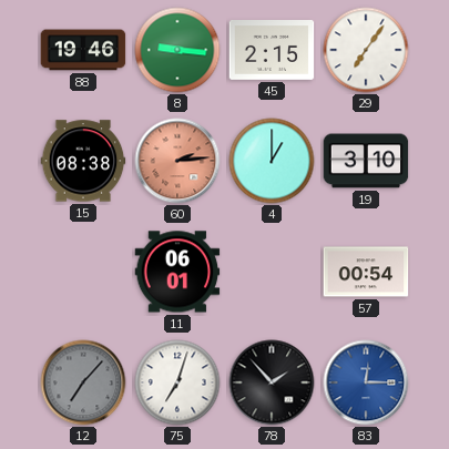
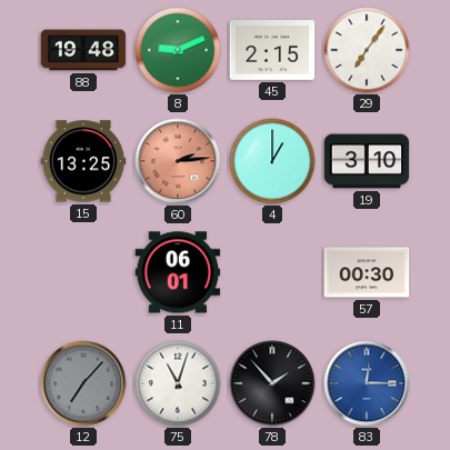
88: 19:46 -> 19:48
8: 9:16 -> 9:11
15: 08:38 -> 13:25
57: 00:54 -> 00:30
75: 7:03 -> 11:03
